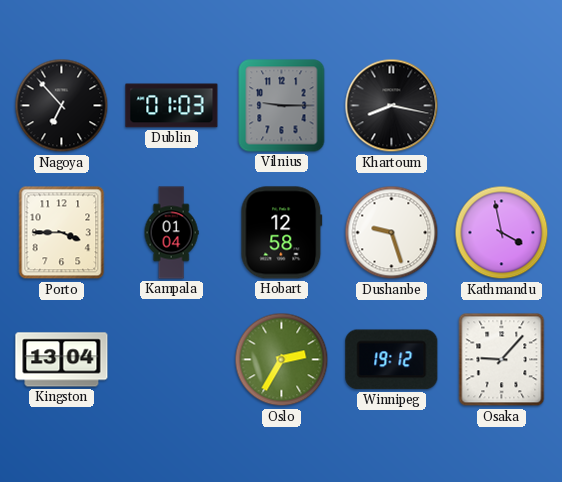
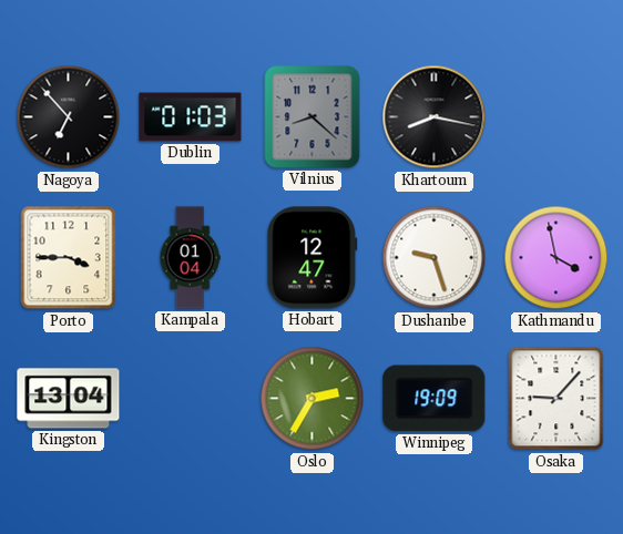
Vilnius: 9:15 -> 8:22
Hobart: 12:58 -> 12:47
Winnipeg: 19:12 -> 19:09
